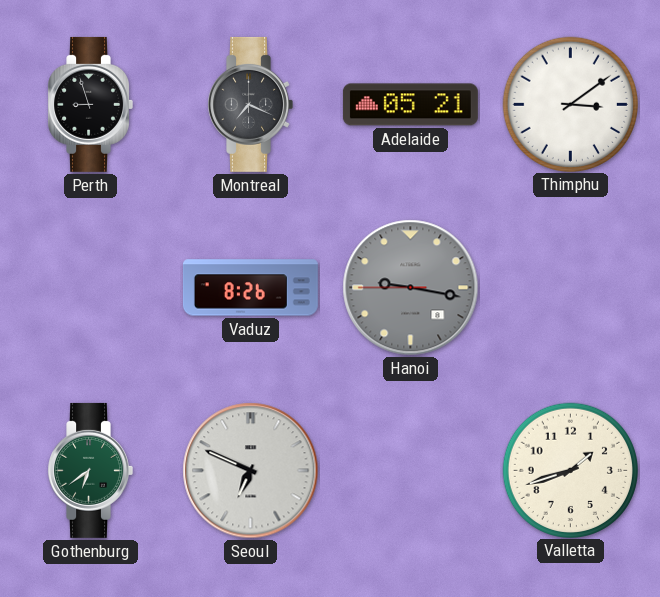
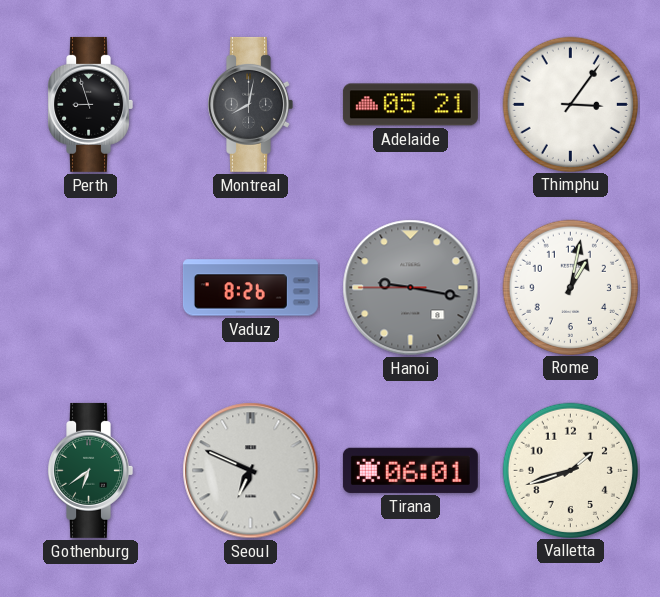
Montreal: 7:19 -> 8:02
Thimphu: 3:09 -> 3:06
Rome: none -> 1:02
Tirana: none -> 06:01
